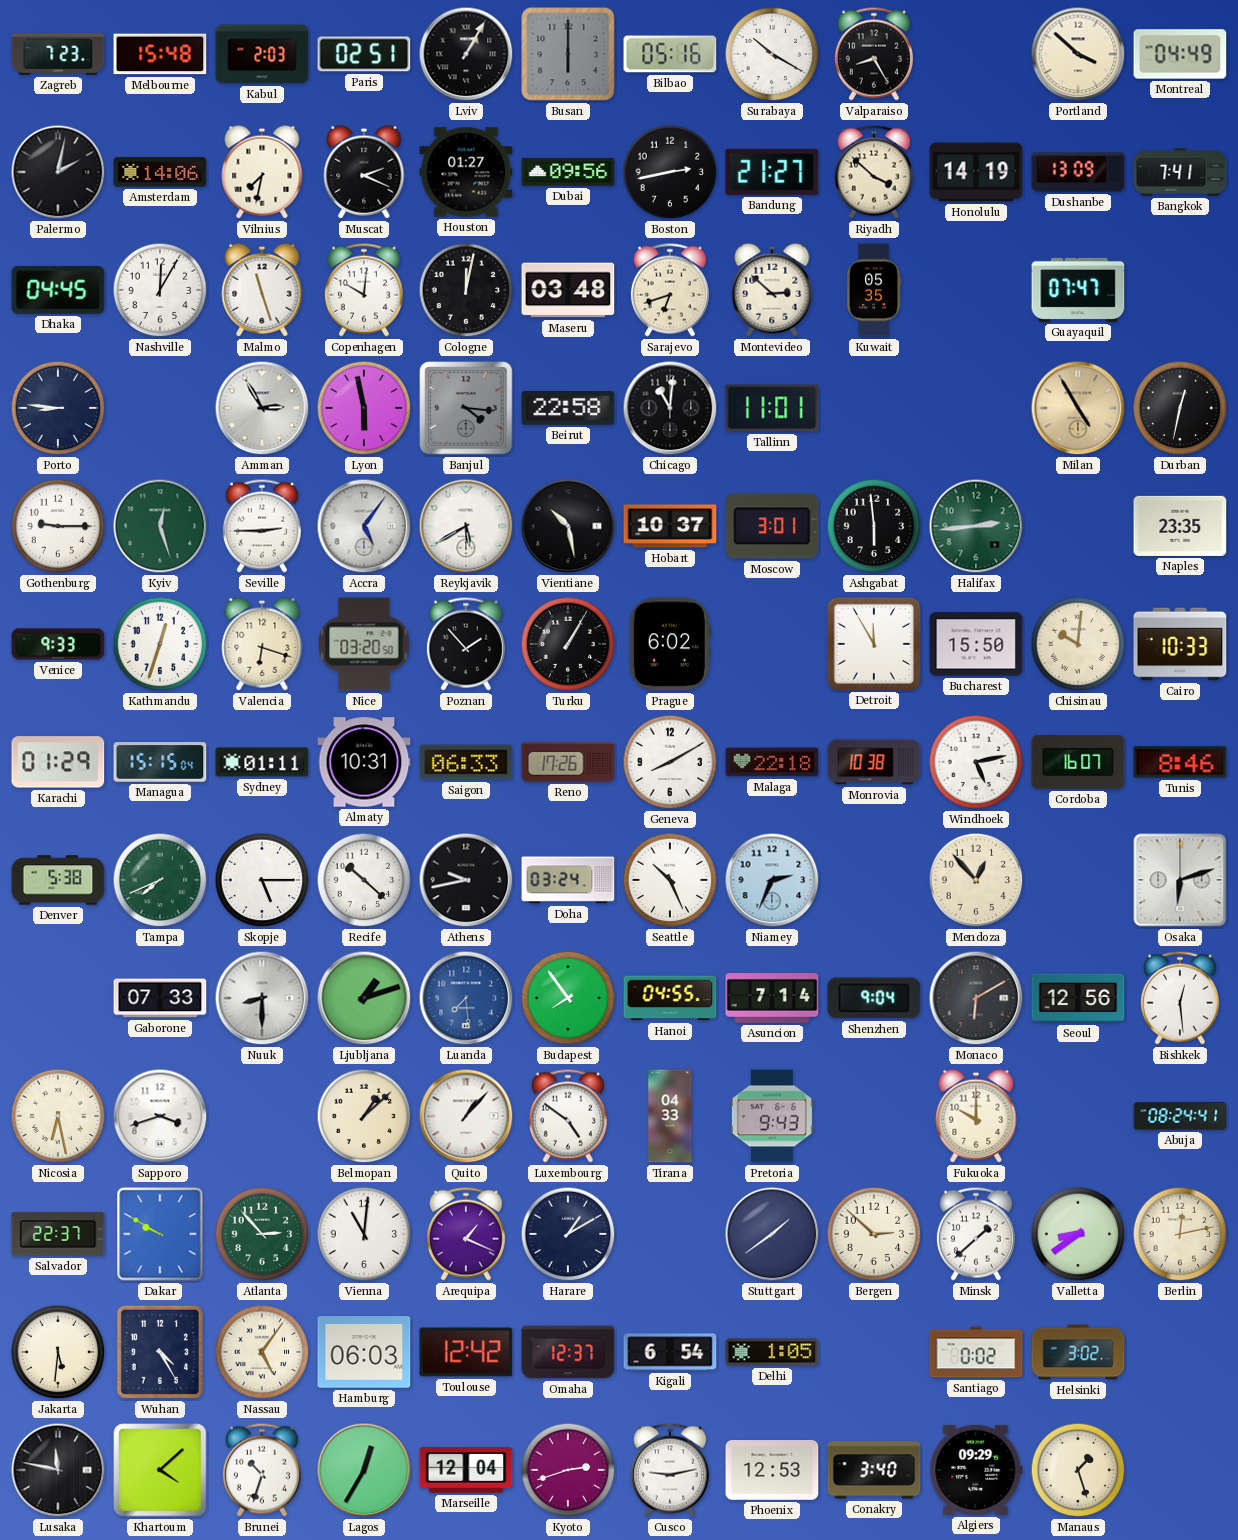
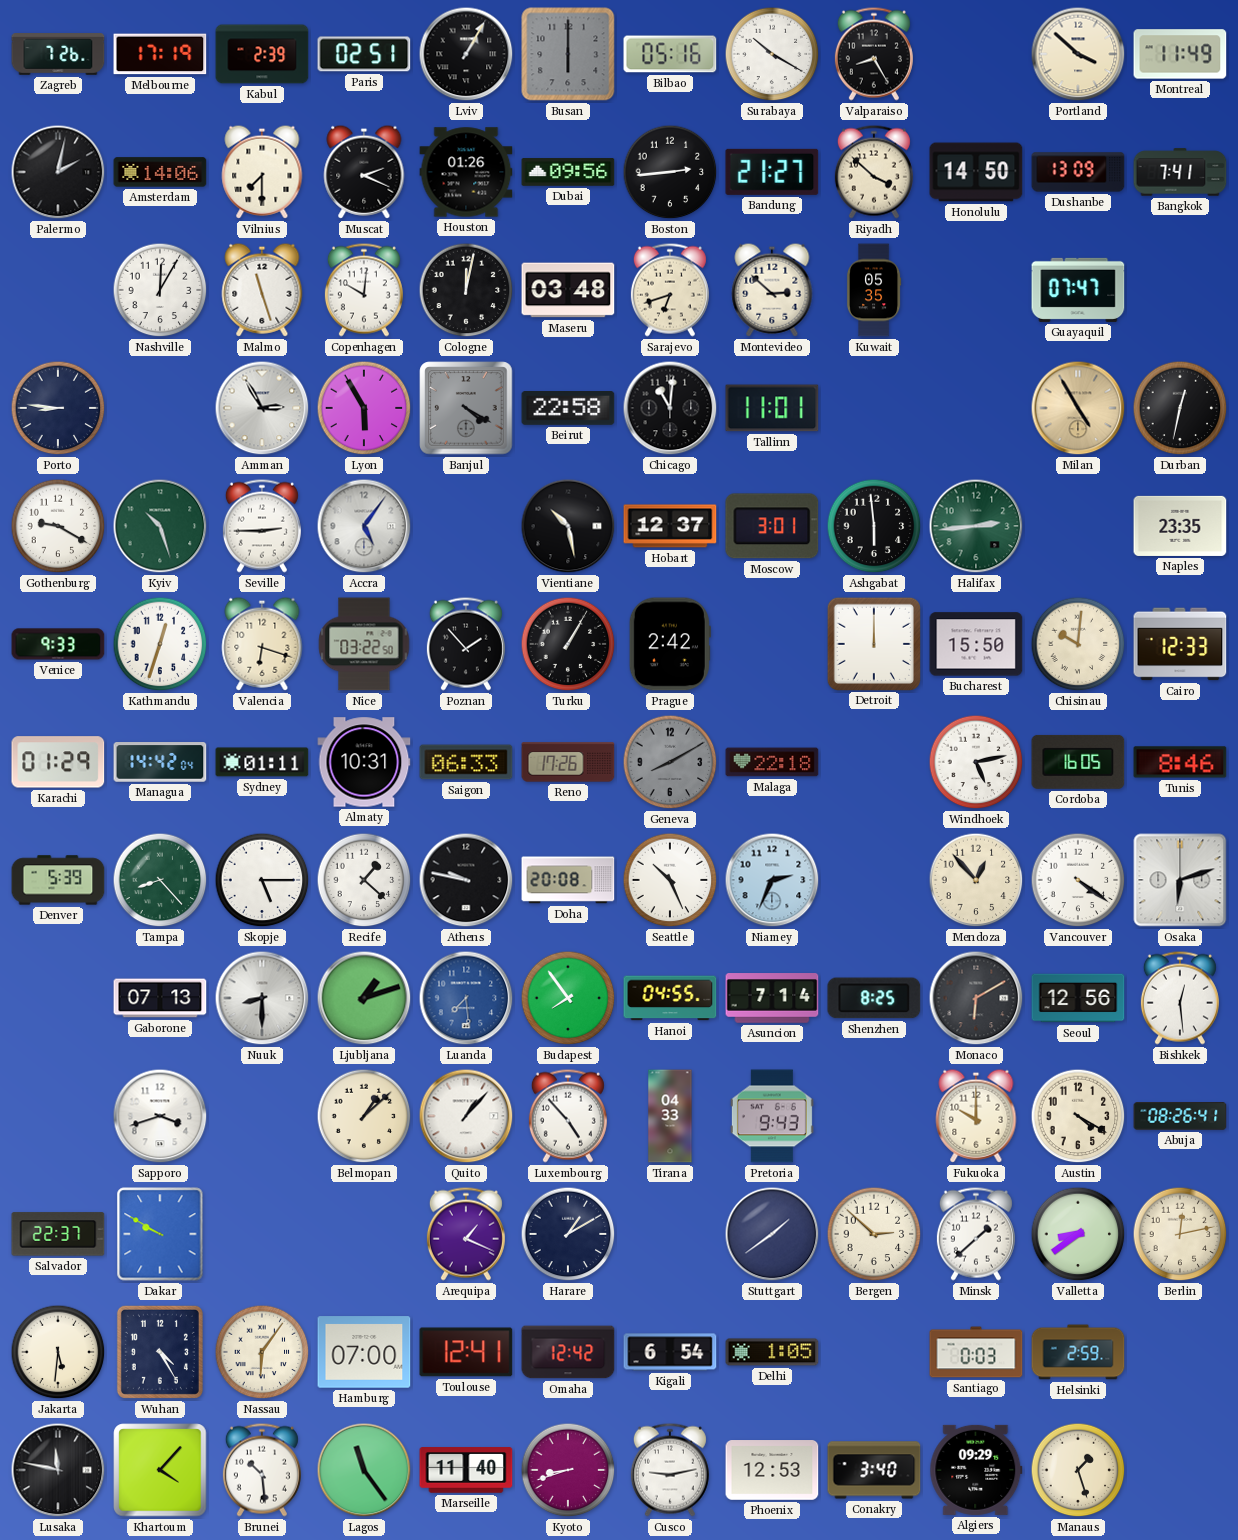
Zagreb: 7:23 -> 7:26
Melbourne: 15:48 -> 17:19
Kabul: 2:03 -> 2:39
Montreal: 04:49 -> 11:49
Vilnius: 7:32 -> 7:30
Houston: 01:27 -> 01:26
Boston: 2:43 -> 2:44
Honolulu: 14:19 -> 14:50
Dhaka: 04:45 -> none
Lyon: 5:58 -> 5:55
Banjul: 4:16 -> 4:20
Gothenburg: 9:15 -> 9:20
Kyiv: 12:27 -> 10:27
Reykjavik: 5:40 -> none
Hobart: 10:37 -> 12:37
Nice: 03:20 -> 03:22
Prague: 6:02 -> 2:42
Detroit: 11:55 -> 12:00
Cairo: 10:33 -> 12:33
Managua: 15:15 -> 14:42
Geneva dial: white -> grey
Monrovia: 10:38 -> none
Cordoba: 16:07 -> 16:05
Denver: 5:38 -> 5:39
Tampa: 7:41 -> 8:23
Recife: 10:22 -> 1:22
Athens: 9:43 -> 9:47
Doha: 03:24 -> 20:08
Vancouver: none -> 4:21
Gaborone: 07:33 -> 07:13
Shenzhen: 9:04 -> 8:25
Nicosia: 6:28 -> none
Luxembourg: 4:51 -> 4:53
Austin: none -> 4:20
Abuja: 08:24 -> 08:26
Atlanta: 2:53 -> none
Vienna: 11:01 -> none
Nassau: 5:06 -> 6:06
Hamburg: 06:03 -> 07:00
Toulouse: 12:42 -> 12:41
Omaha: 12:37 -> 12:42
Santiago: 0:02 -> 0:03
Helsinki: 3:02 -> 2:59
Khartoum: 4:08 -> 4:07
Brunei: 10:33 -> 10:29
Lagos: 12:35 -> 11:24
Marseille: 12:04 -> 11:40
Kyoto: 2:42 -> 8:42
